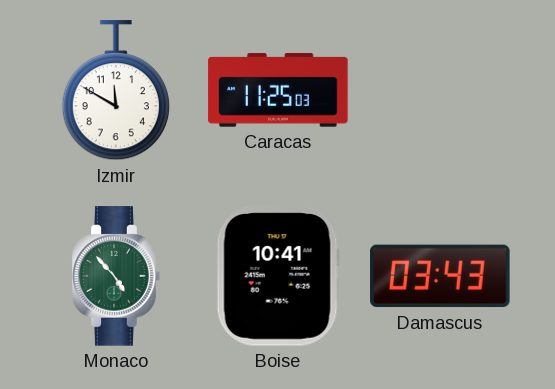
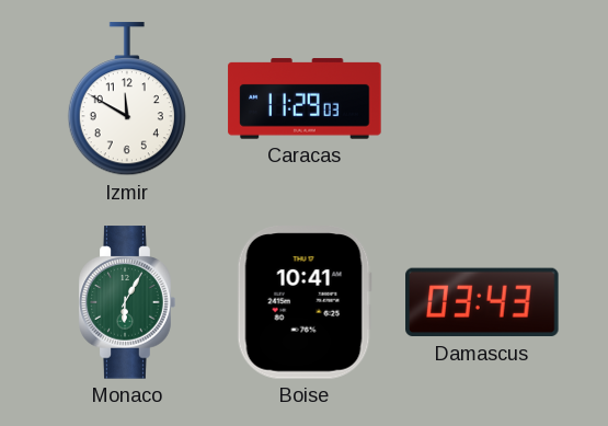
Caracas: 11:25 -> 11:29
Monaco: 4:53 -> 6:05
